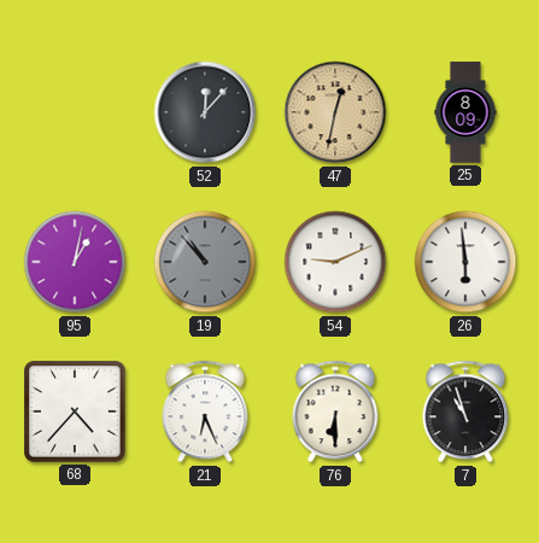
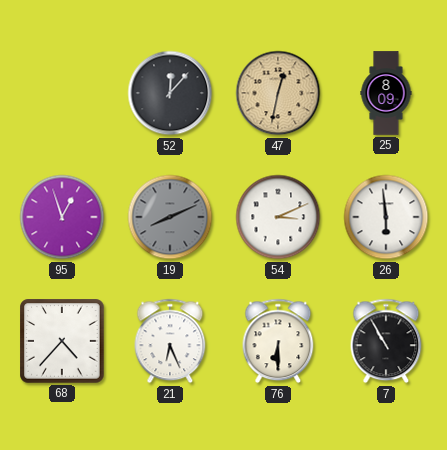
95: 1:02 -> 12:57
19: 10:53 -> 8:11
54: 9:11 -> 3:11
7: 10:57 -> 10:55
